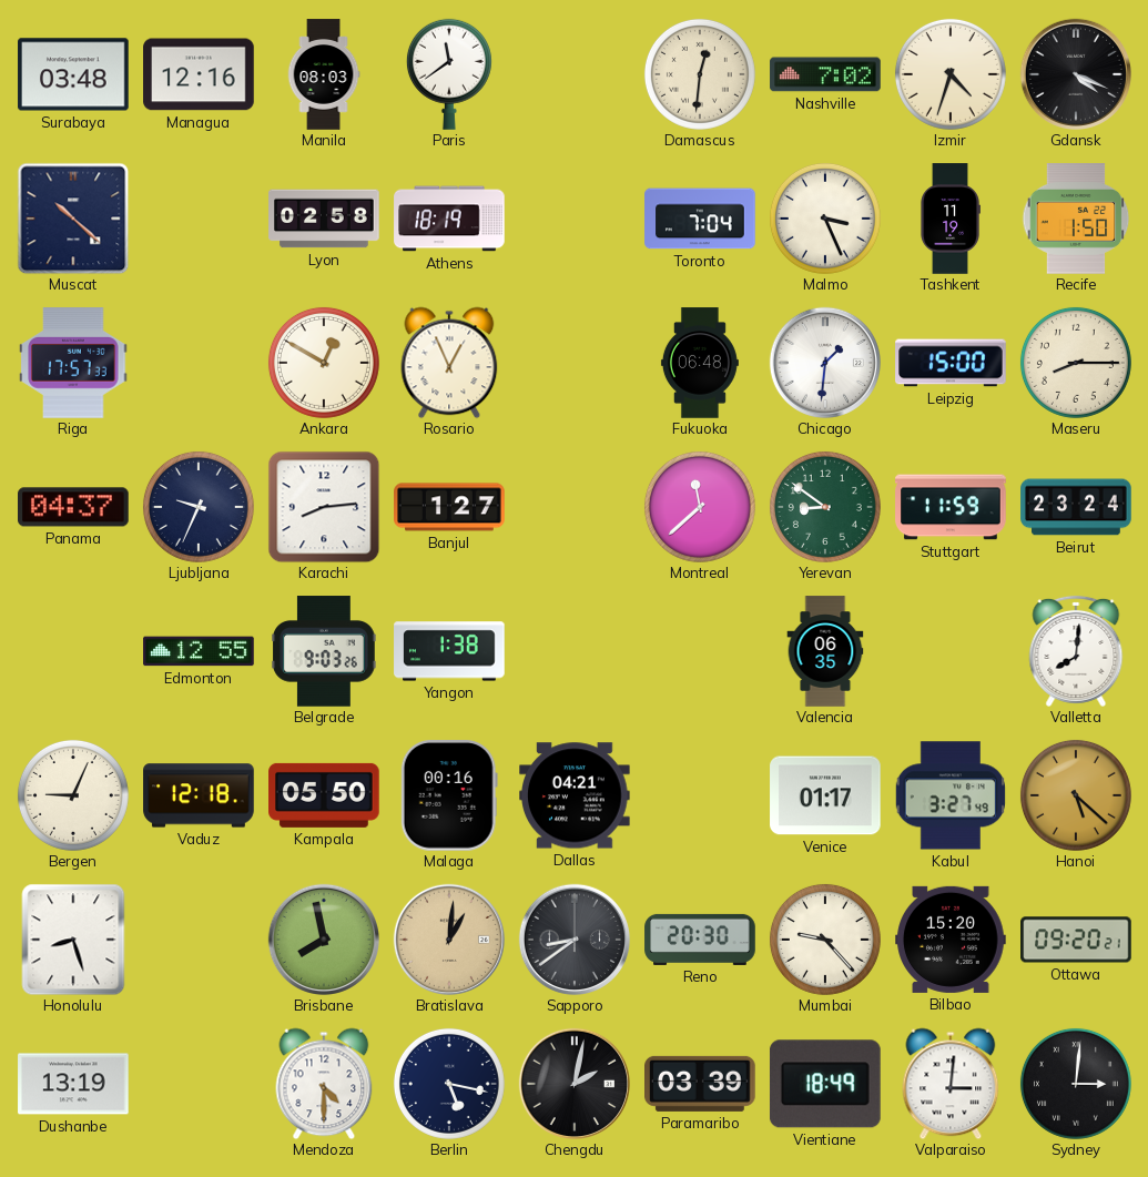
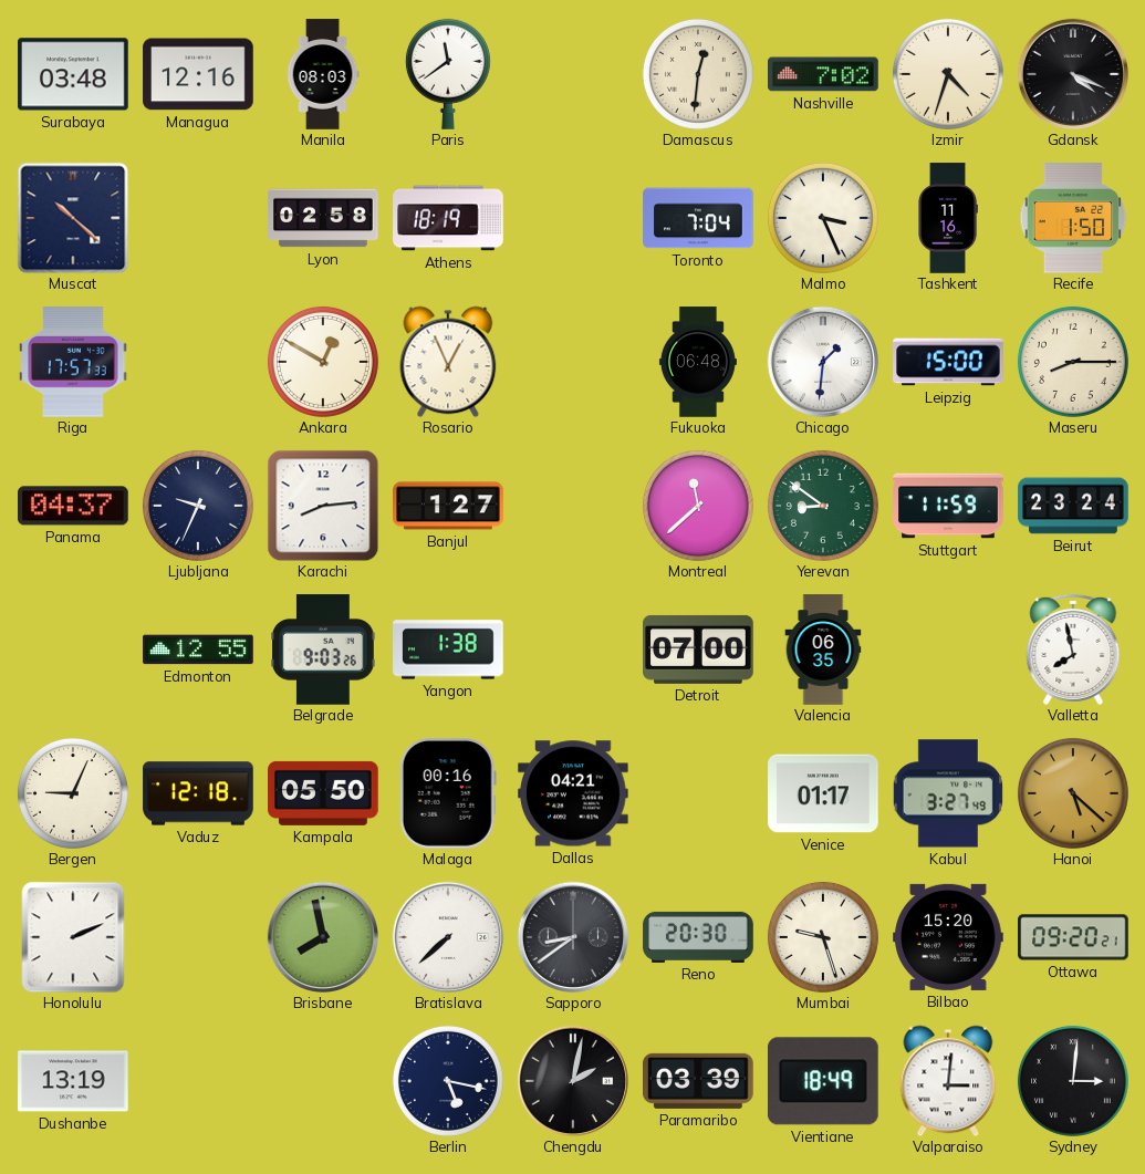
Tashkent: 11:19 -> 11:16
Detroit: none -> 07:00
Valletta: 8:01 -> 7:58
Honolulu: 8:27 -> 2:11
Bratislava: 1:01 -> 7:38
Bratislava dial: champagne -> white
Mumbai: 9:23 -> 9:27
Mendoza: 4:30 -> none
